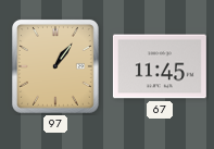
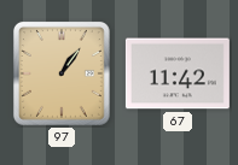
67: 11:45 -> 11:42
